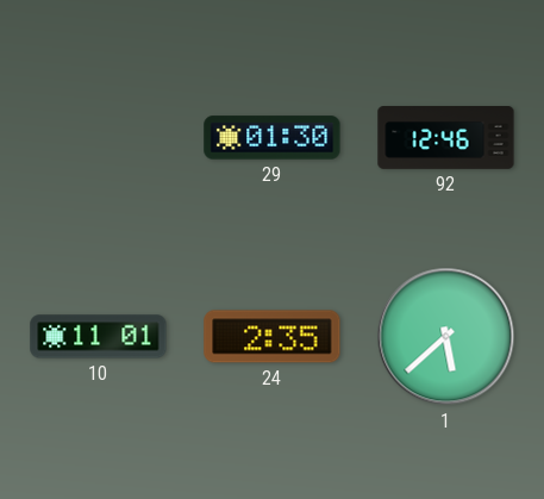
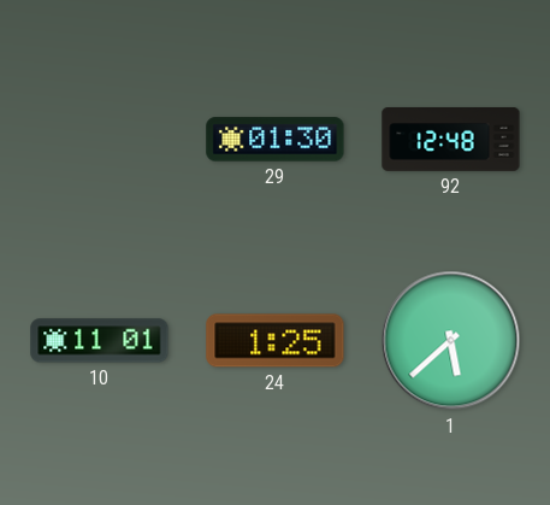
92: 12:46 -> 12:48
24: 2:35 -> 1:25
